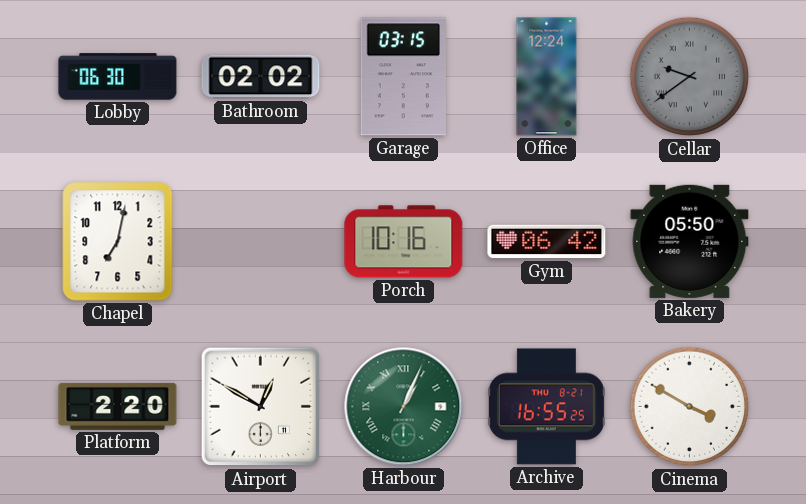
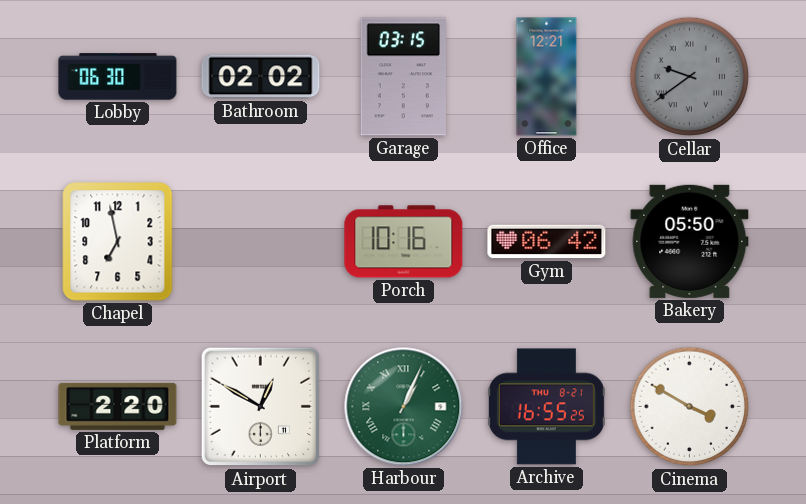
Office: 12:24 -> 12:21
Chapel: 7:02 -> 6:58
